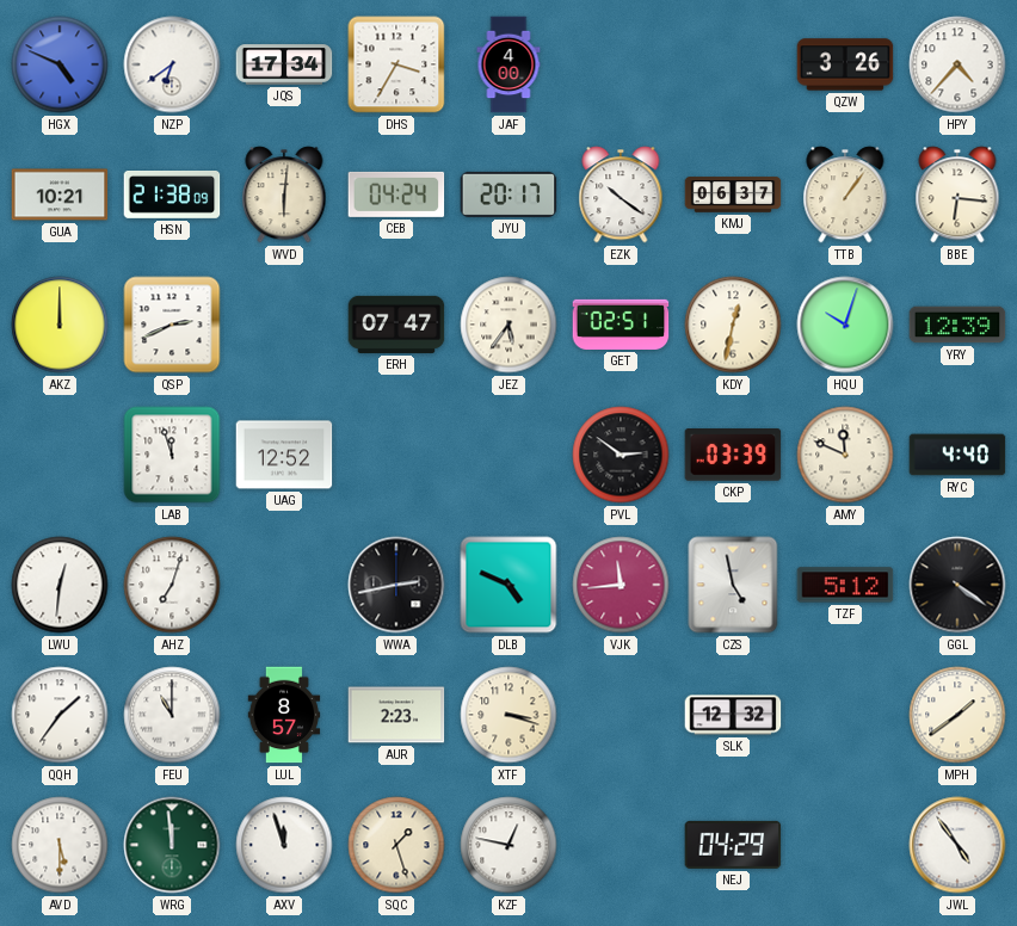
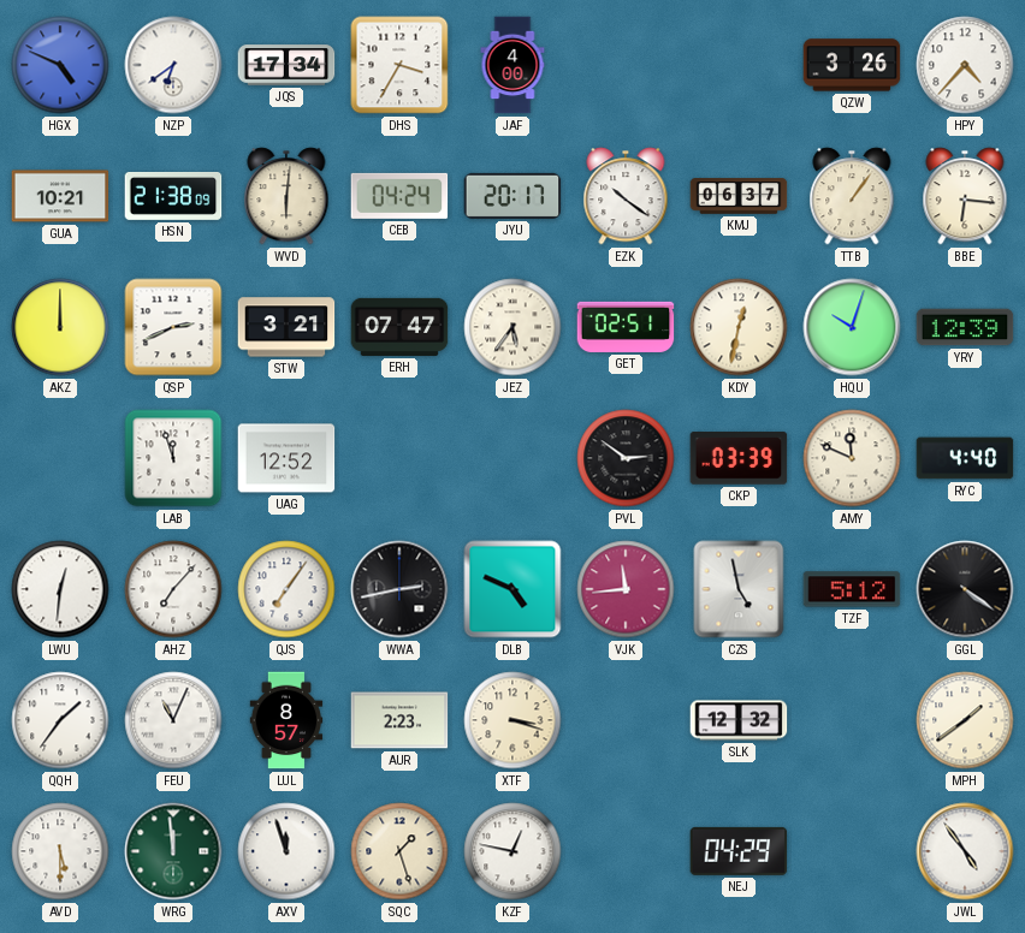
STW: none -> 3:21
AHZ: 7:03 -> 7:07
QJS: none -> 7:06
FEU: 11:00 -> 11:04
